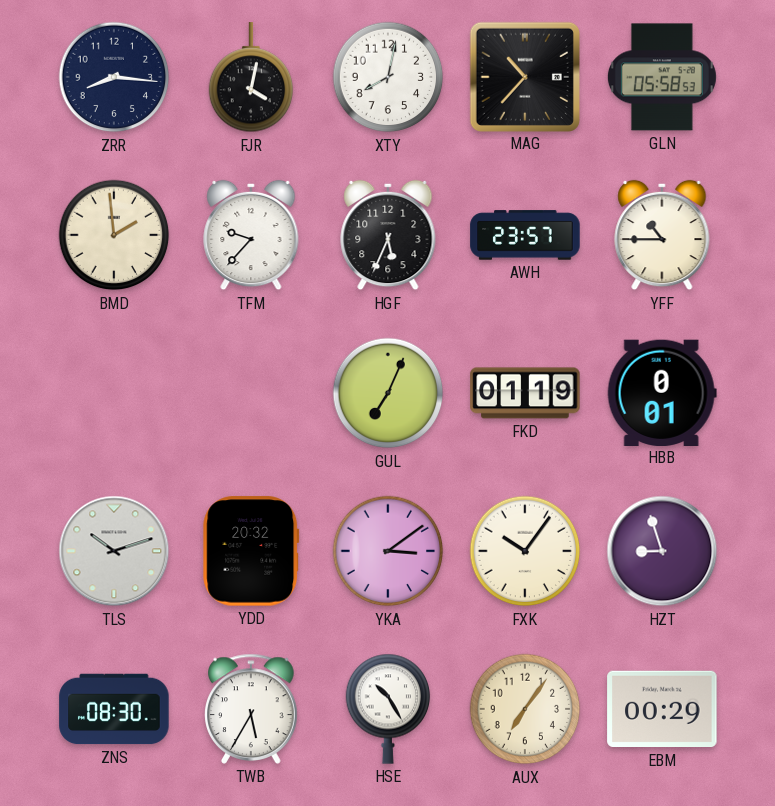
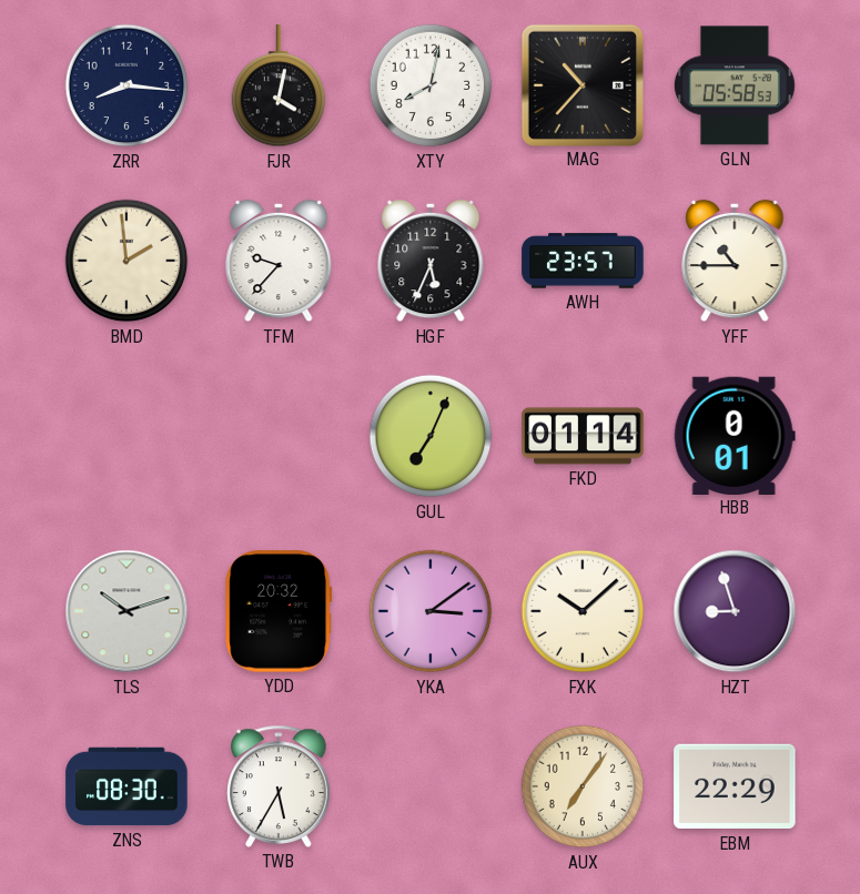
FKD: 01:19 -> 01:14
FXK: 10:06 -> 10:08
HSE: 10:25 -> none
EBM: 00:29 -> 22:29
